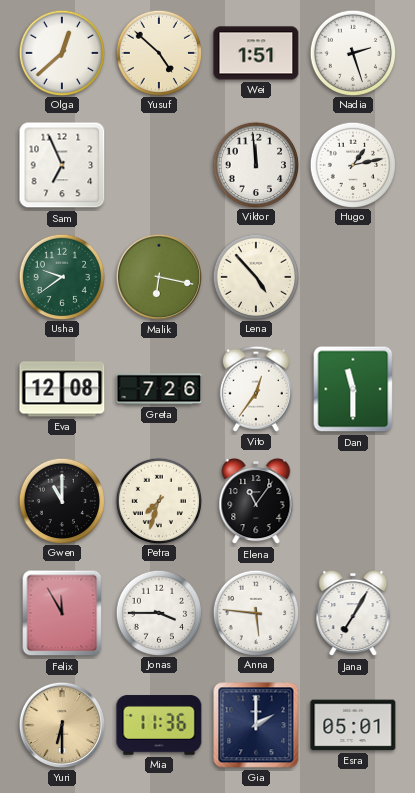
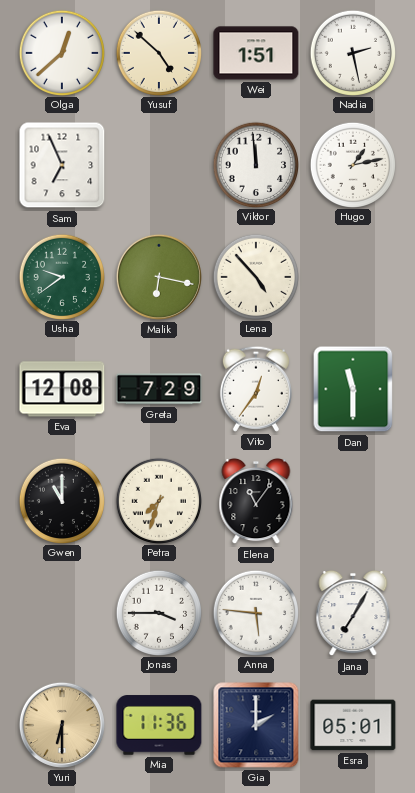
Nadia: 2:27 -> 2:28
Greta: 7:26 -> 7:29
Felix: 11:55 -> none
